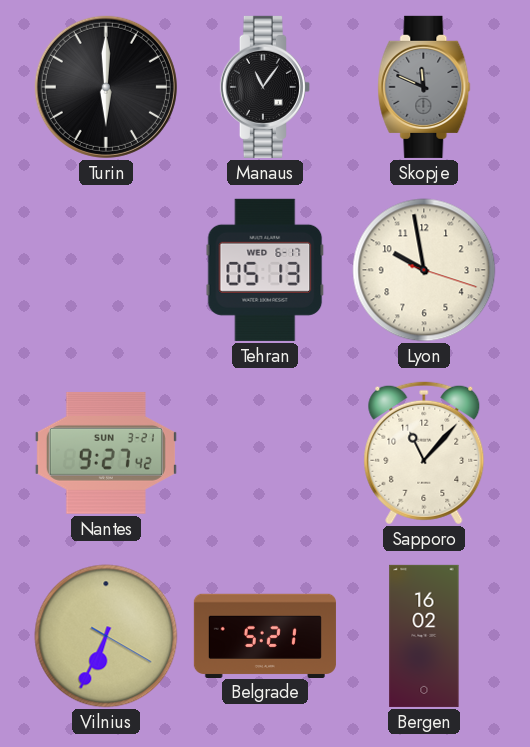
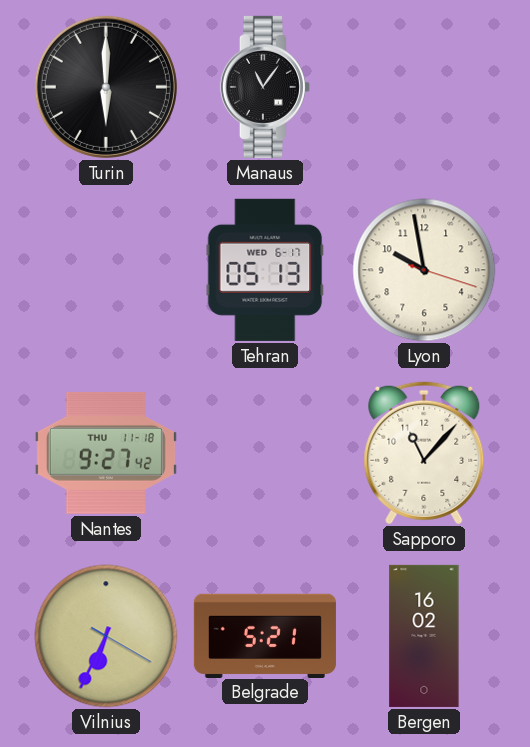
Skopje: 11:49 -> none
Nantes date: SUN 3-21 -> THU 11-18
